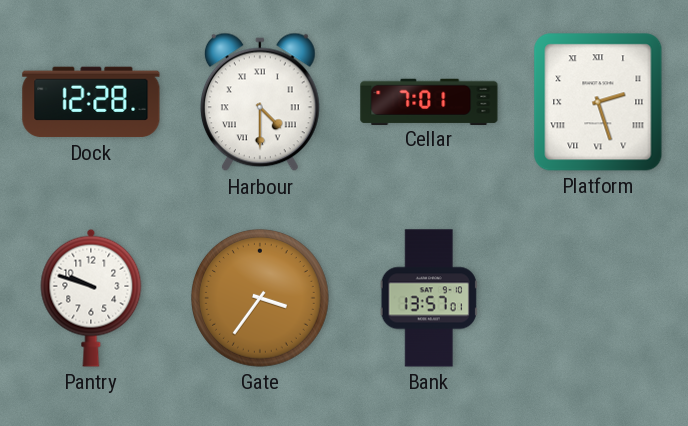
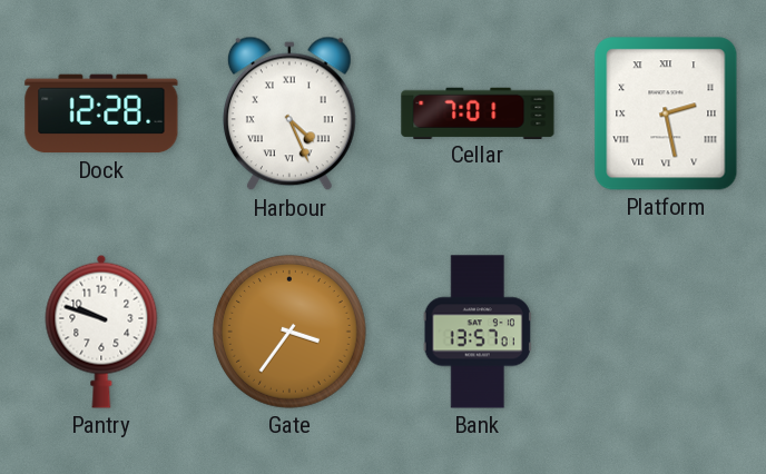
Harbour: 4:30 -> 4:26
Platform: 2:27 -> 2:28
